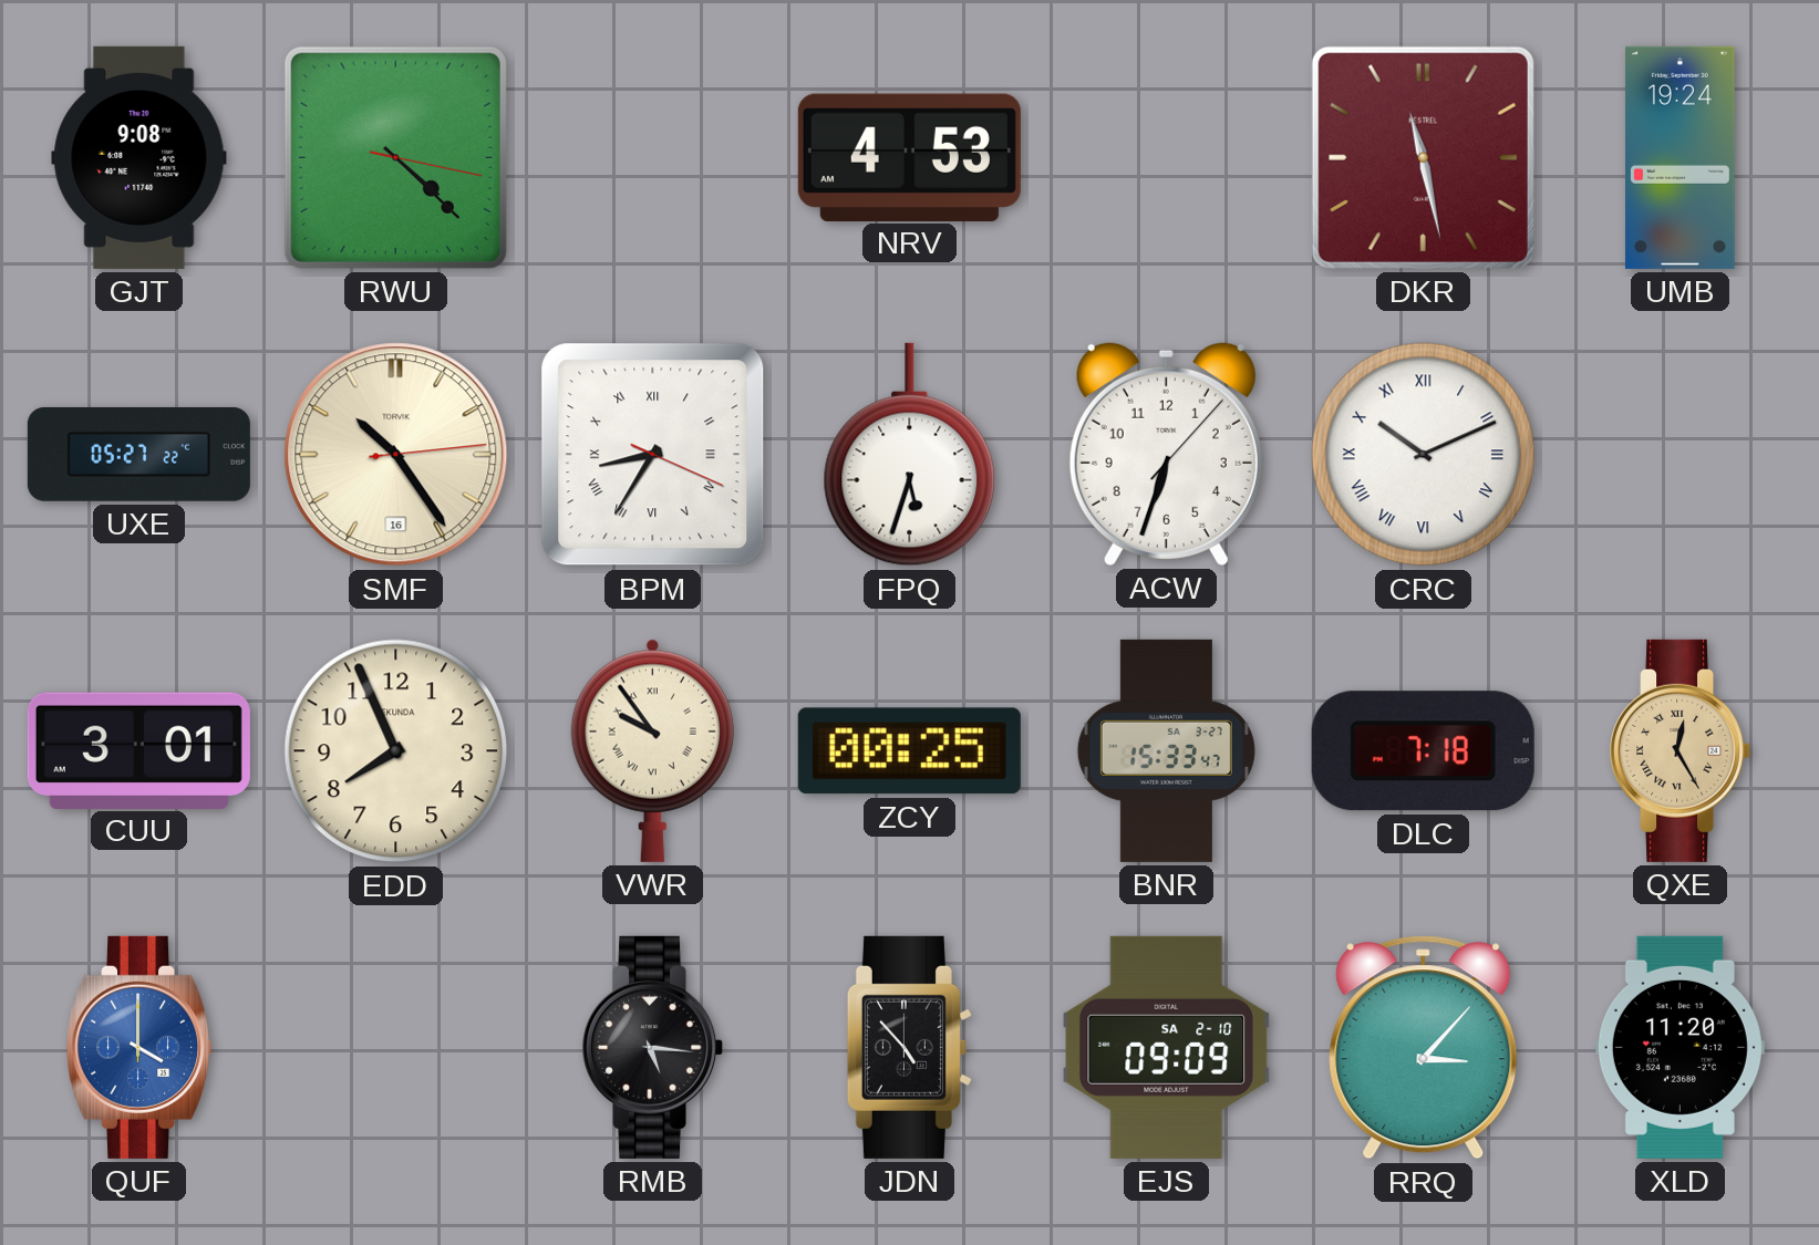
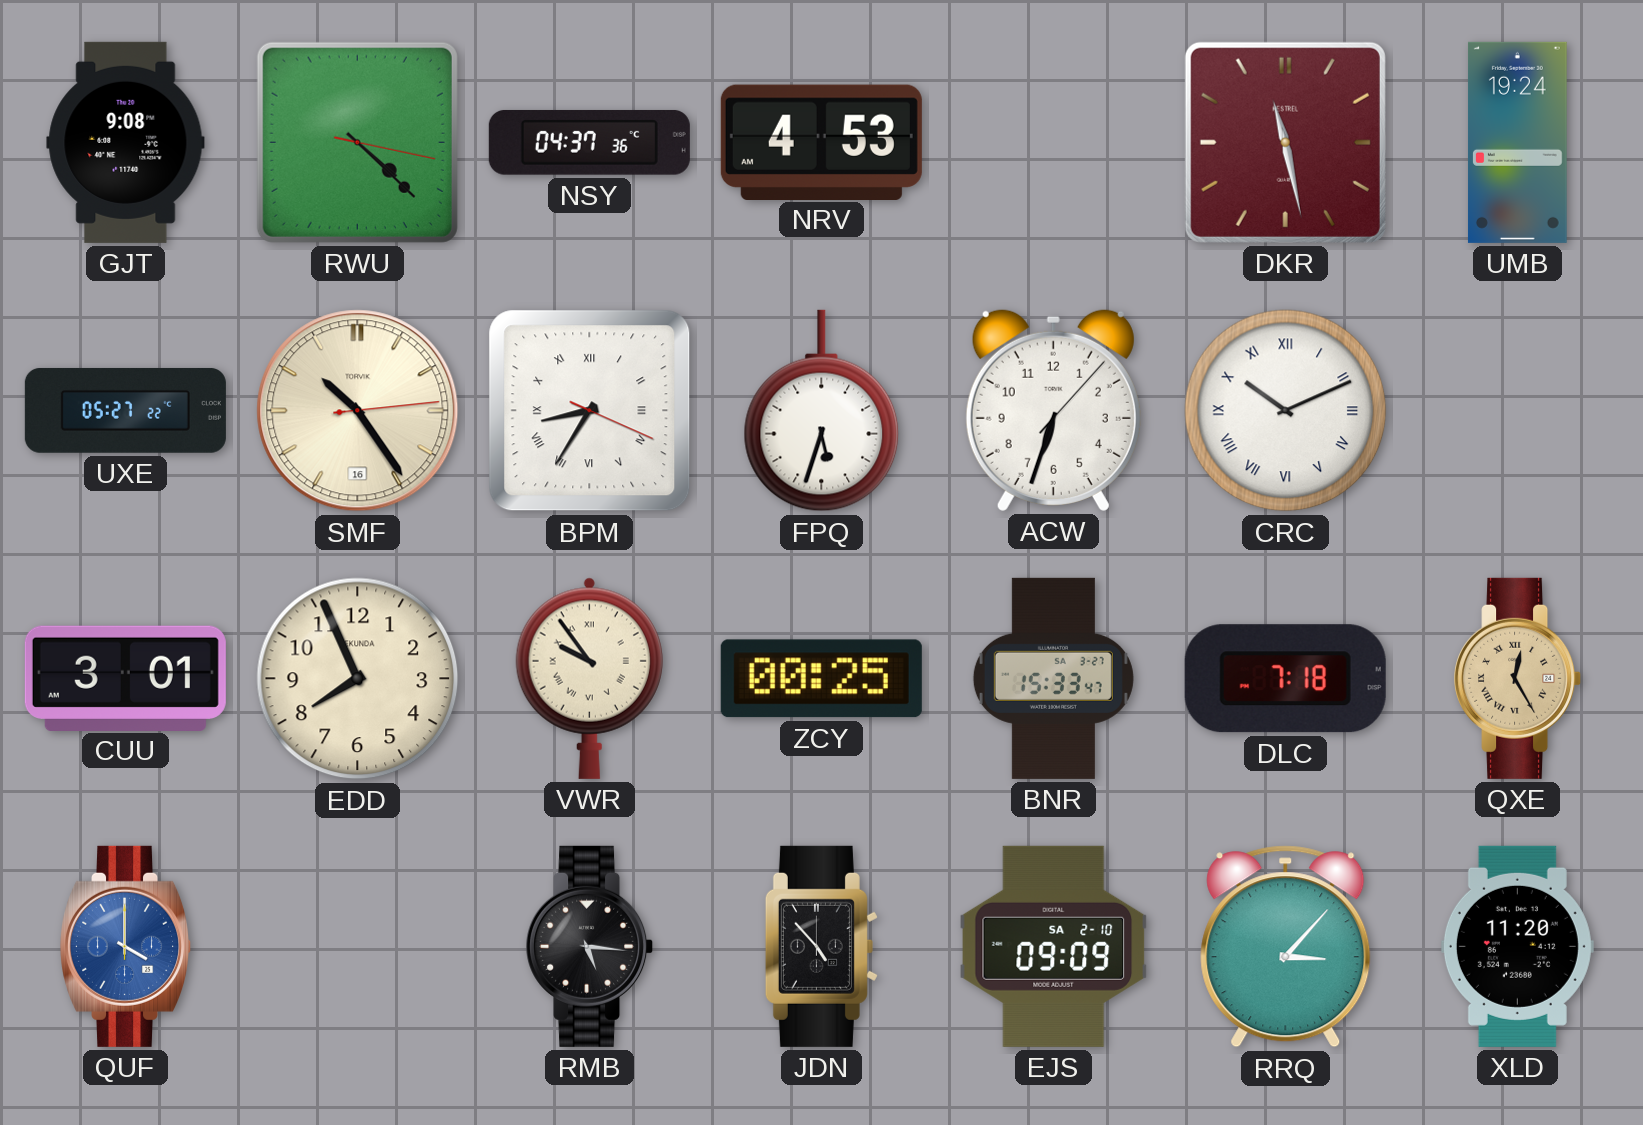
NSY: none -> 04:37
